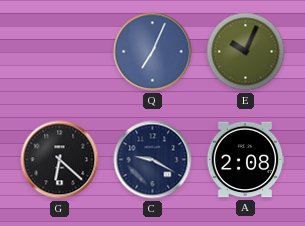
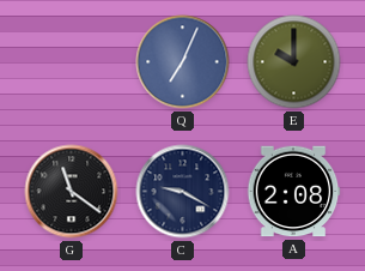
E: 10:04 -> 10:00
G: 6:22 -> 11:21
